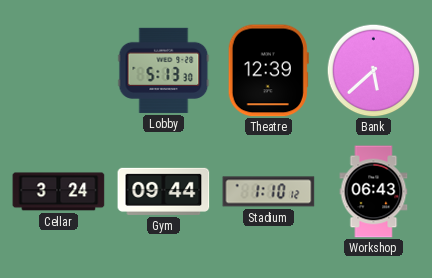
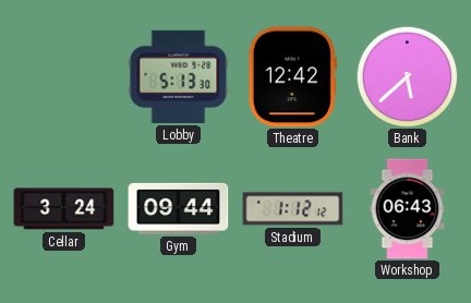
Theatre: 12:39 -> 12:42
Stadium: 1:10 -> 1:12
